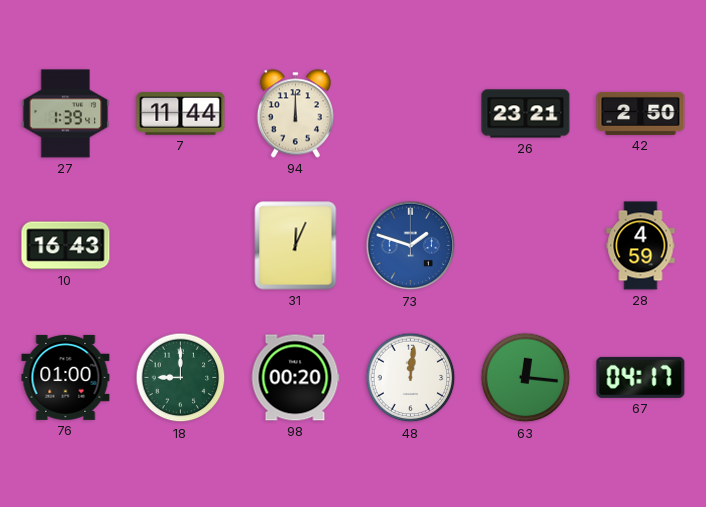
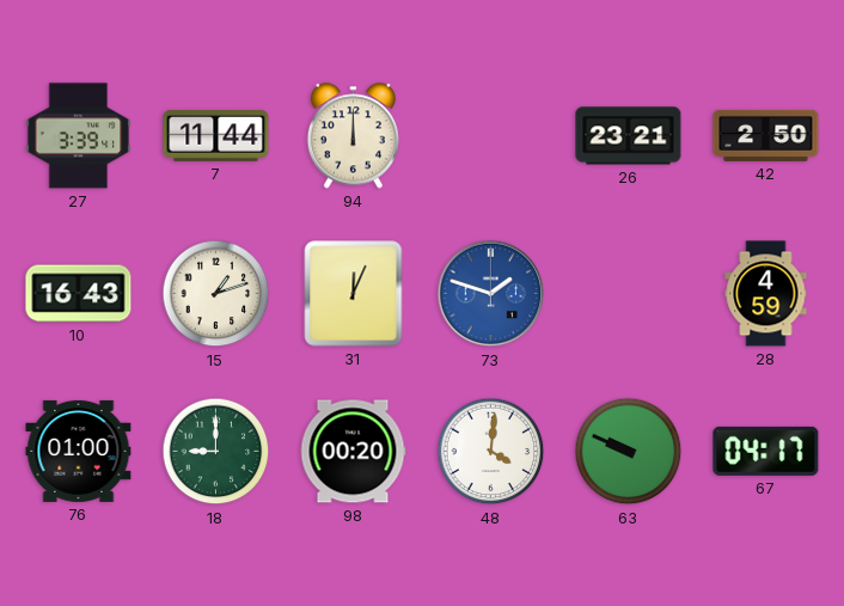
27: 1:39 -> 3:39
15: none -> 1:12
48: 12:01 -> 4:01
63: 12:16 -> 9:49
